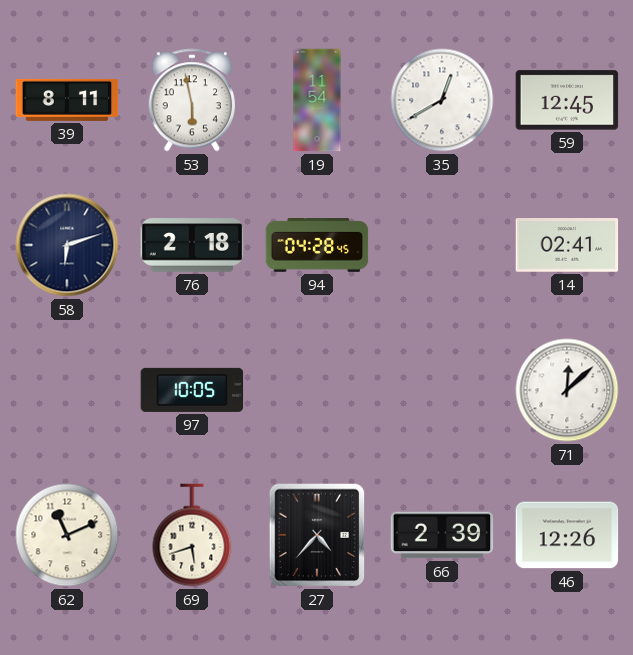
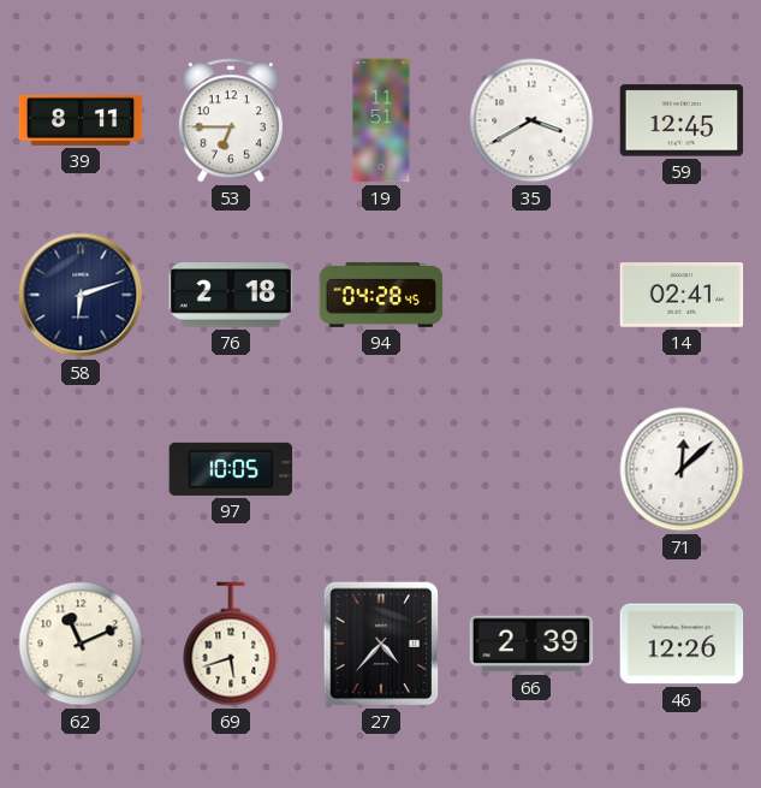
53: 5:58 -> 6:45
19: 11:54 -> 11:51
35: 12:40 -> 3:40
